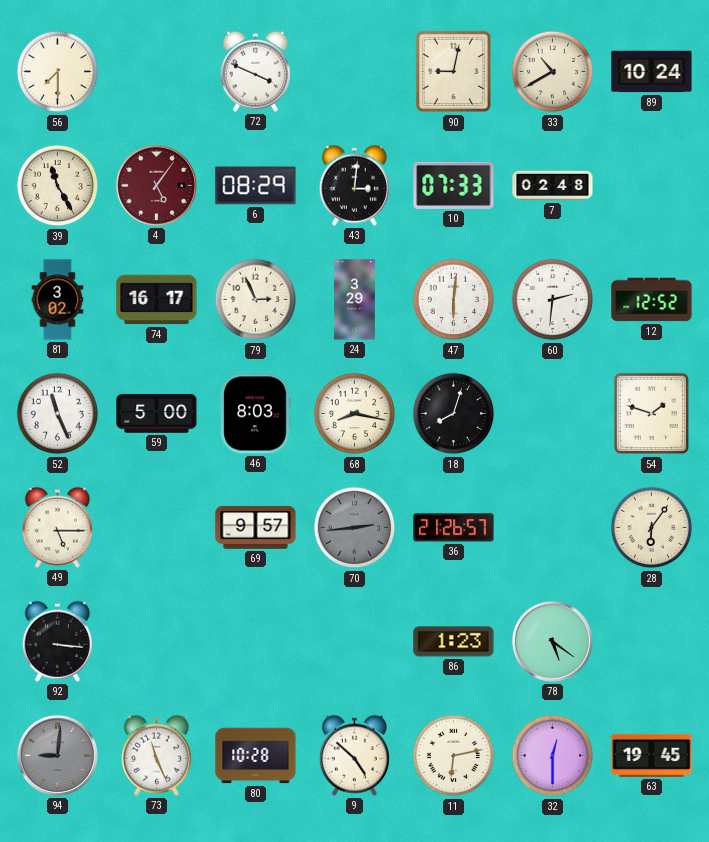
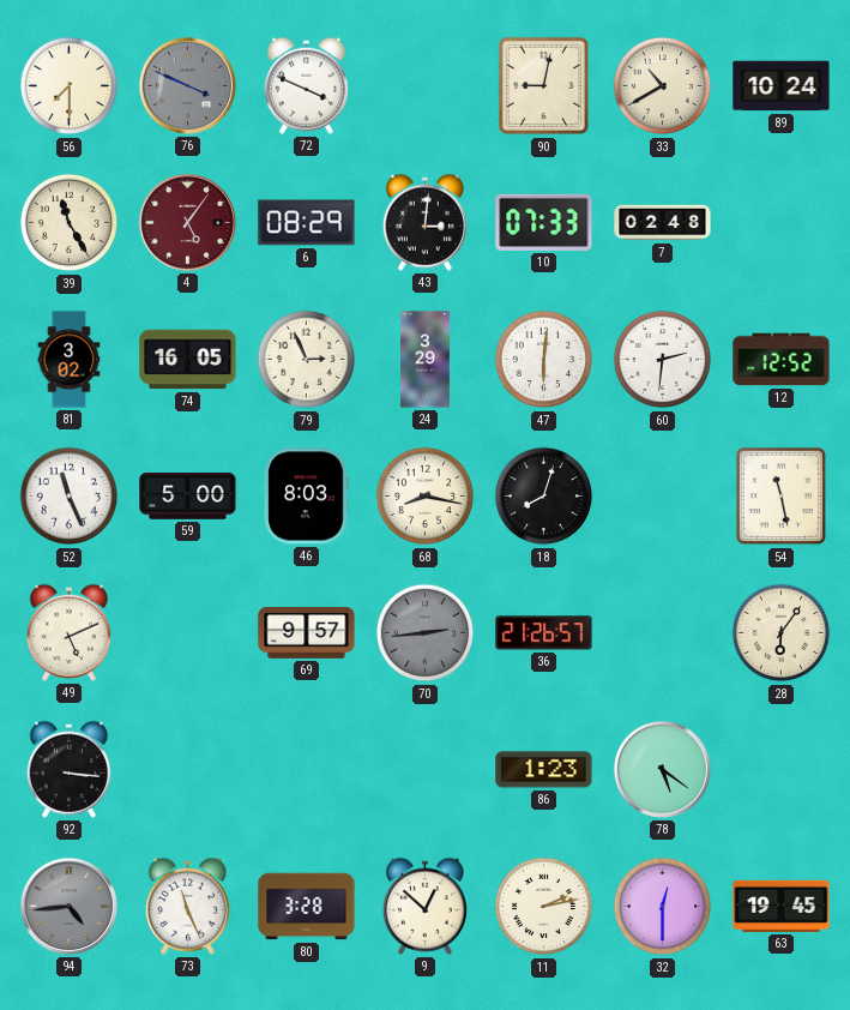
76: none -> 3:49
74: 16:17 -> 16:05
54: 1:48 -> 11:28
49: 5:15 -> 5:11
94: 9:01 -> 4:44
80: 10:28 -> 3:28
9: 4:52 -> 12:52
11: 6:13 -> 2:13
